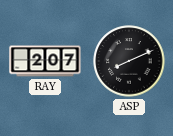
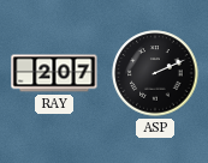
ASP: 8:11 -> 2:11
